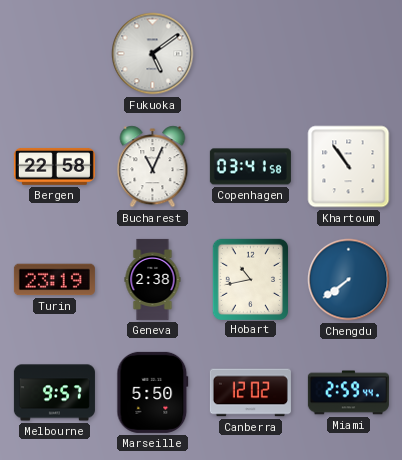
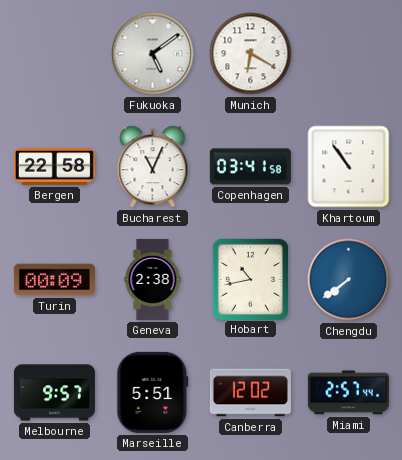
Munich: none -> 6:20
Turin: 23:19 -> 00:09
Marseille: 5:50 -> 5:51
Miami: 2:59 -> 2:57
